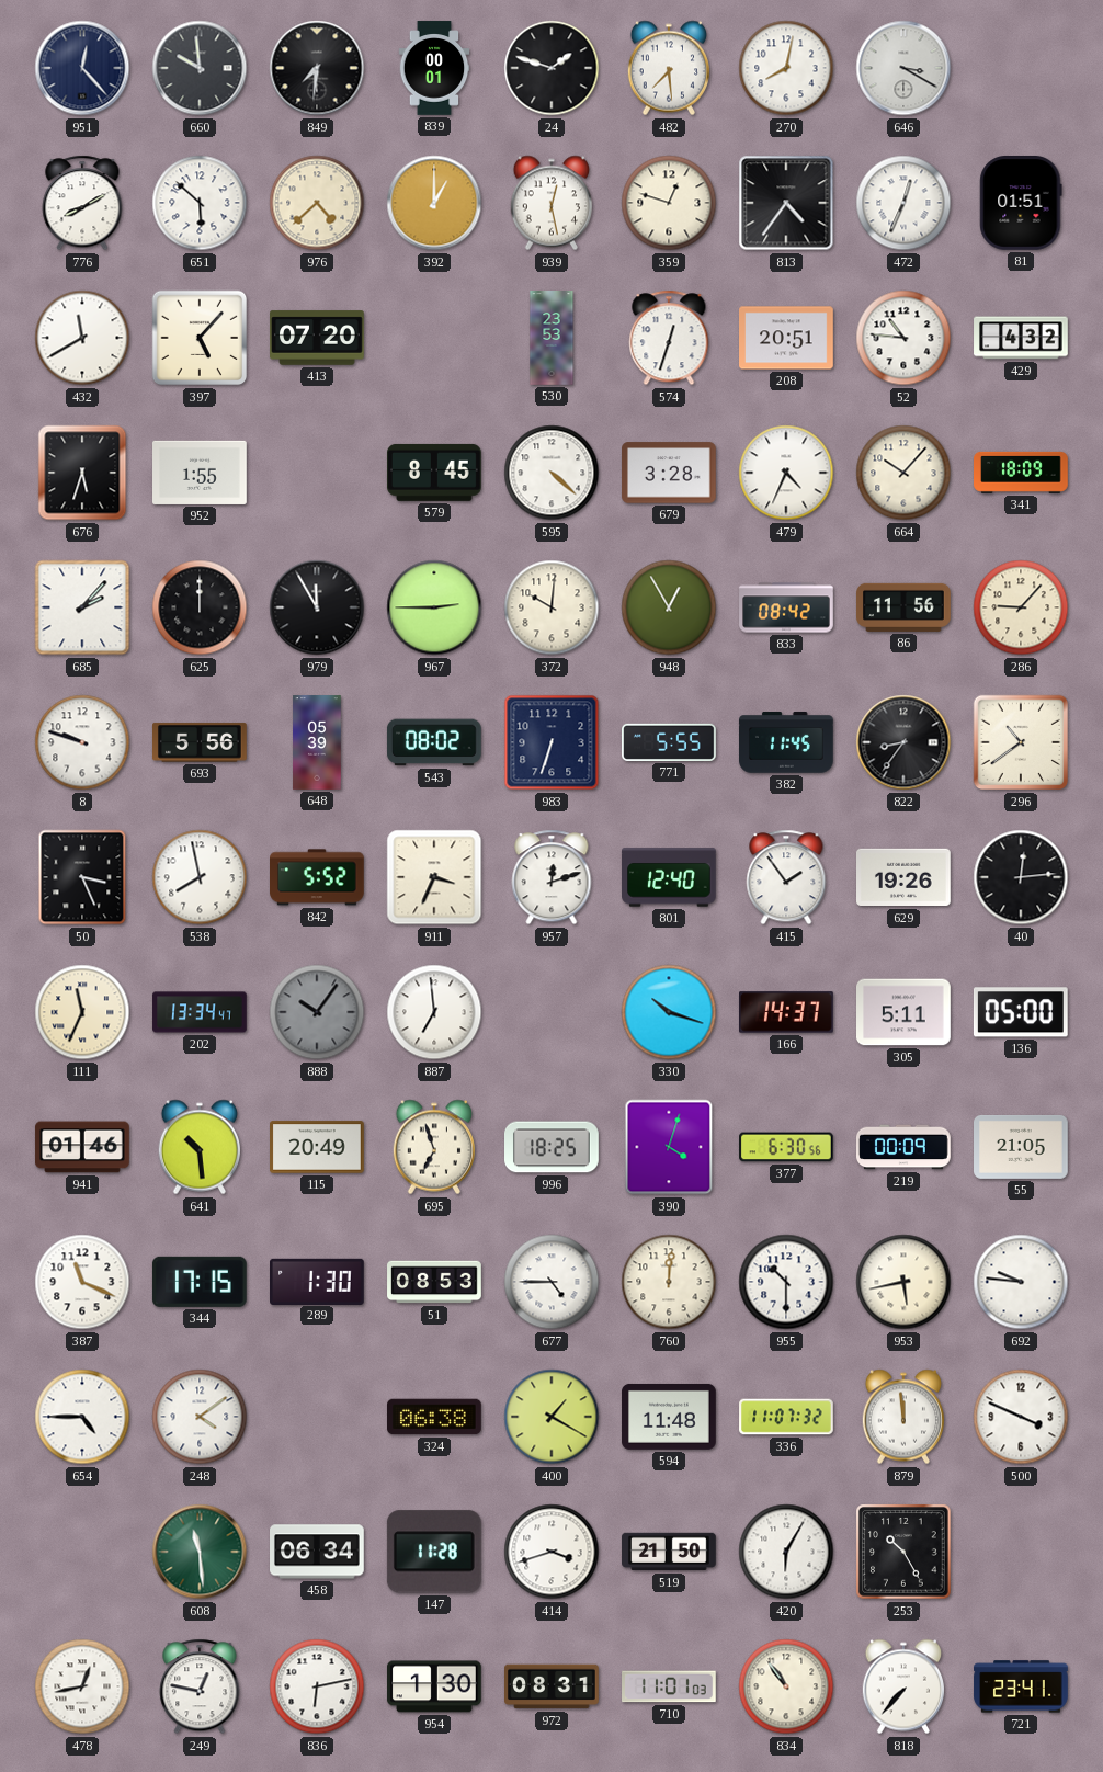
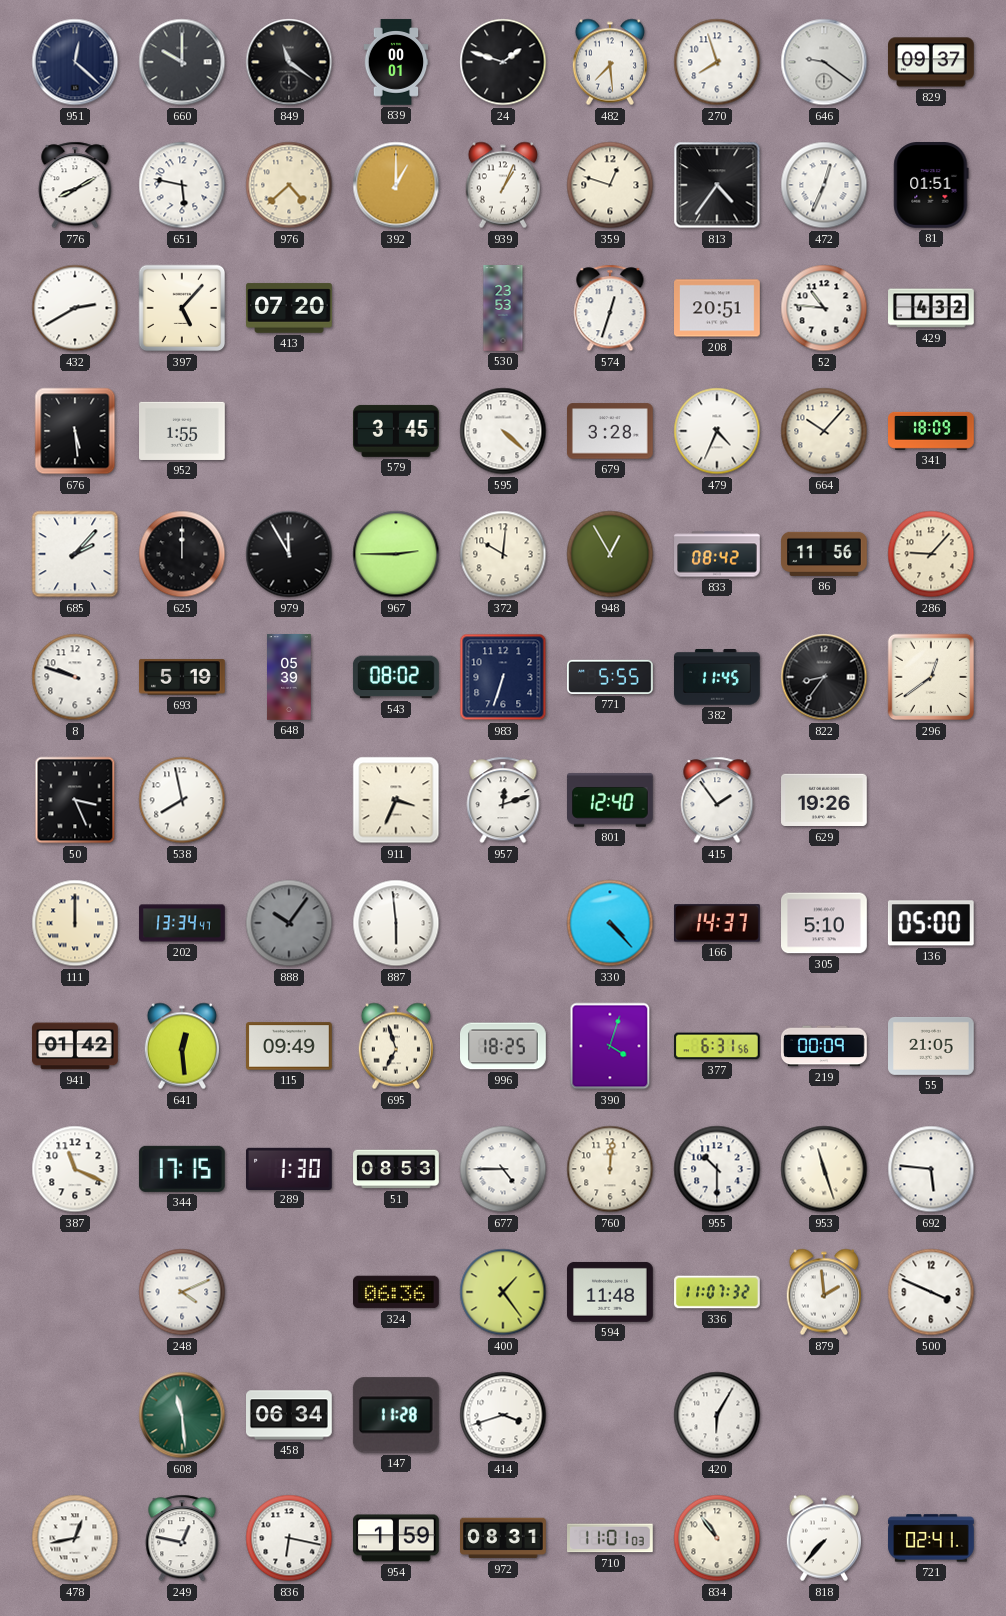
951: 12:23 -> 12:22
660: 9:59 -> 10:00
849: 7:31 -> 11:21
270: 8:02 -> 7:57
646: 3:20 -> 9:21
829: none -> 09:37
651: 5:52 -> 5:47
939: 12:28 -> 1:04
432: 11:40 -> 2:40
676: 5:33 -> 5:29
579: 8:45 -> 3:45
693: 5:56 -> 5:19
296: 10:39 -> 12:39
842: 5:52 -> none
40: 12:14 -> none
111: 11:34 -> 12:00
887: 6:59 -> 5:59
330: 10:18 -> 4:23
305: 5:11 -> 5:10
941: 01:46 -> 01:42
641: 10:29 -> 12:29
115: 20:49 -> 09:49
377: 6:30 -> 6:31
953: 5:43 -> 11:27
692: 9:46 -> 5:46
654: 4:45 -> none
248: 4:09 -> 4:11
324: 06:38 -> 06:36
400: 1:20 -> 1:24
879: 11:59 -> 1:59
519: 21:50 -> none
253: 10:25 -> none
836: 6:13 -> 6:17
954: 1:30 -> 1:59
721: 23:41 -> 02:41
